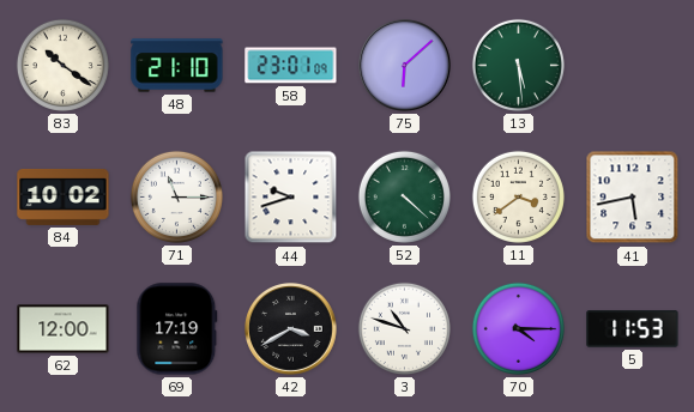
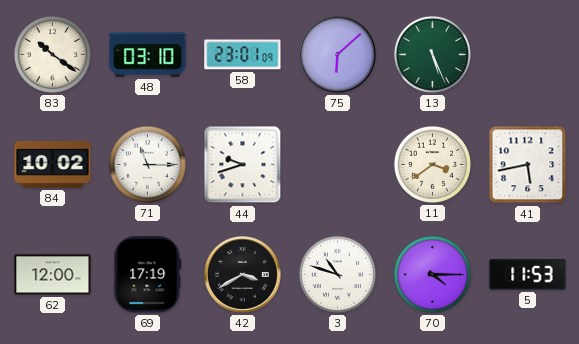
48: 21:10 -> 03:10
13: 5:29 -> 5:26
52: 4:22 -> none
